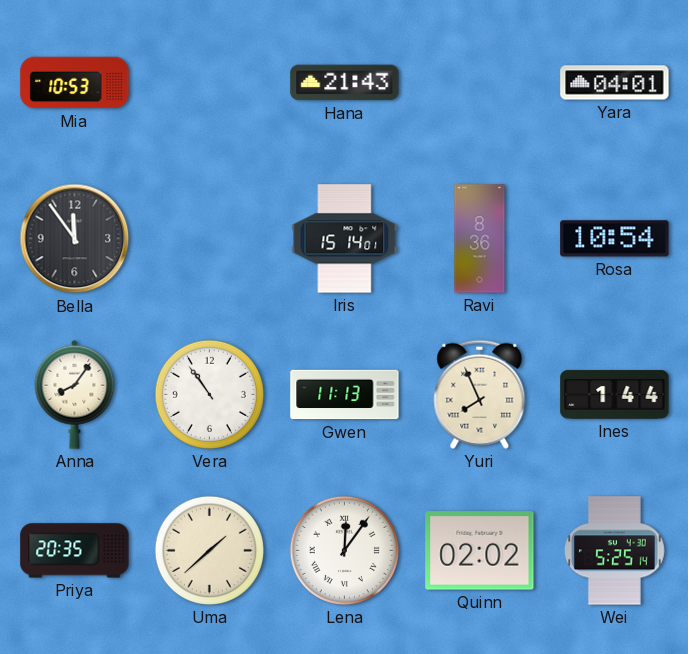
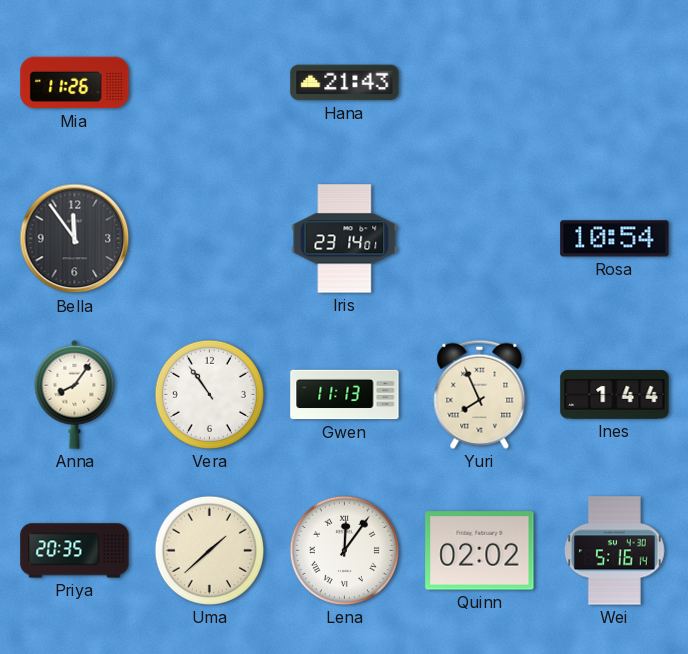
Mia: 10:53 -> 11:26
Yara: 04:01 -> none
Iris: 15:14 -> 23:14
Ravi: 8:36 -> none
Wei: 5:25 -> 5:16
